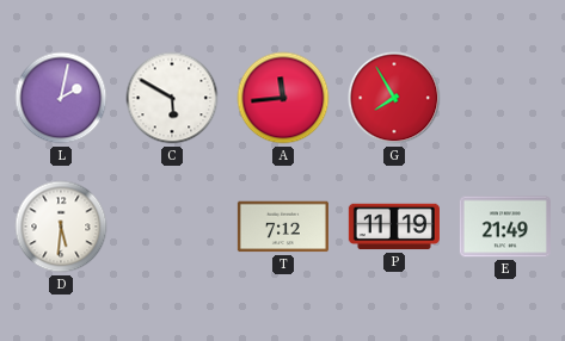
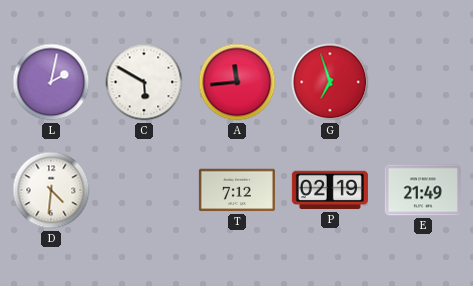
G: 7:55 -> 6:57
D: 5:31 -> 4:31
P: 11:19 -> 02:19
